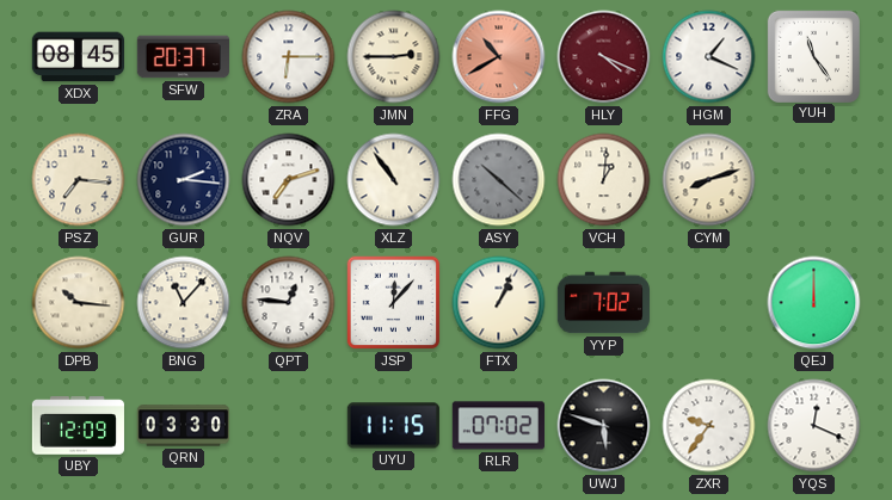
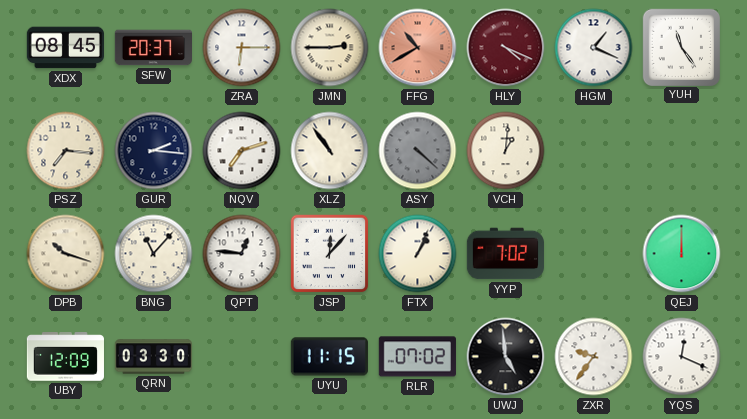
ASY: 10:22 -> 4:22
CYM: 8:12 -> none
DPB: 10:16 -> 10:18
UWJ: 5:48 -> 4:59
